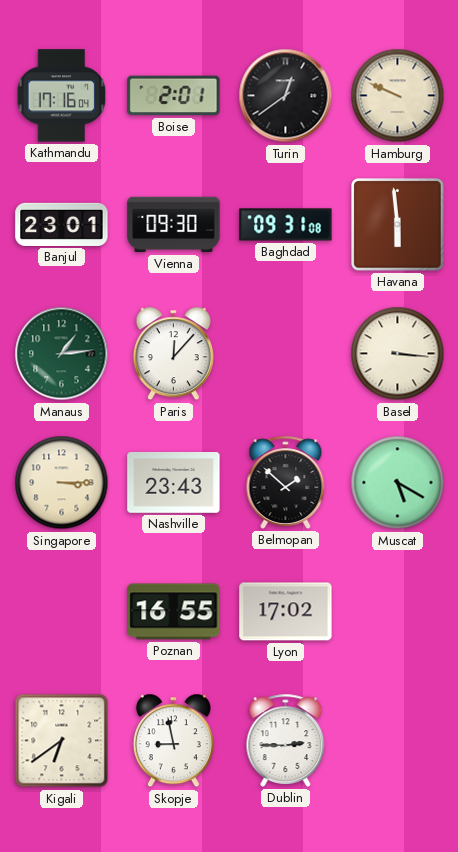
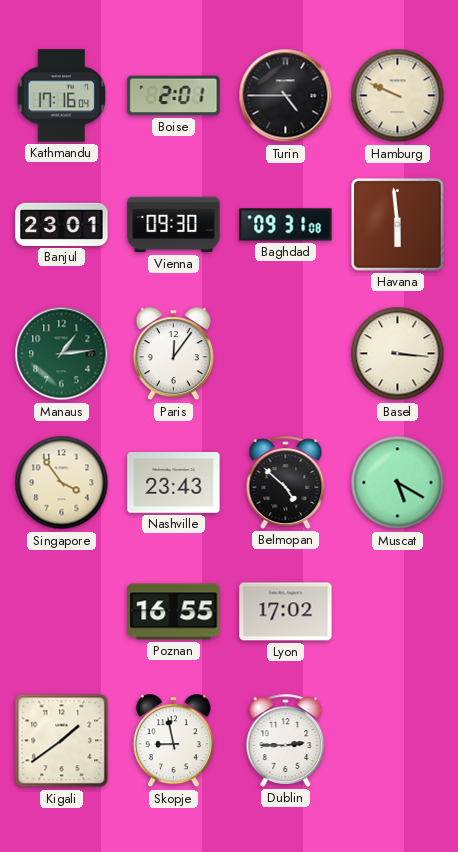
Turin: 12:39 -> 4:45
Paris: 12:07 -> 12:06
Singapore: 3:15 -> 3:54
Belmopan: 1:52 -> 4:52
Kigali: 6:39 -> 1:39
